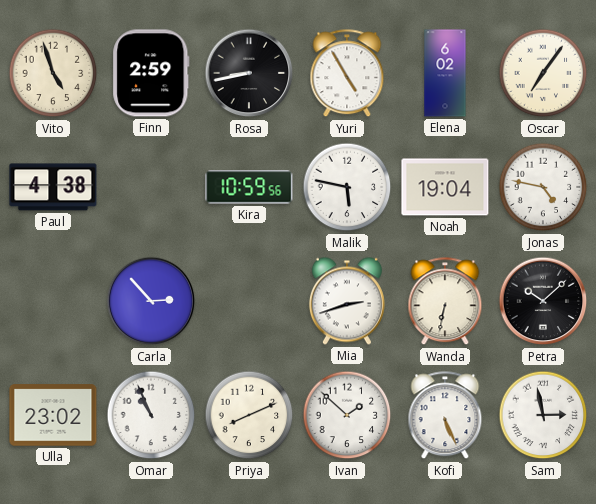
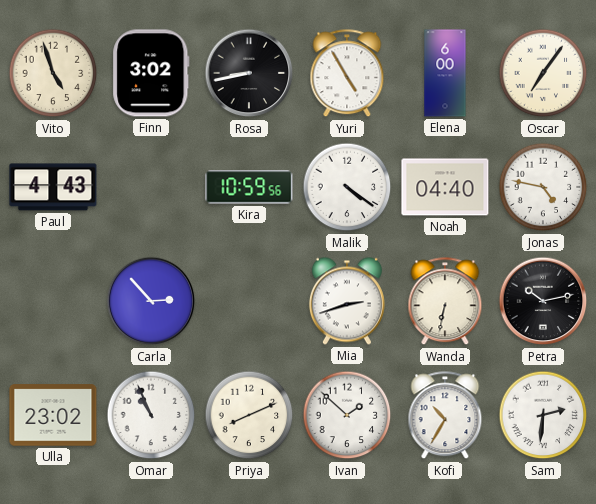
Finn: 2:59 -> 3:02
Elena: 6:02 -> 6:00
Paul: 4:38 -> 4:43
Malik: 5:47 -> 4:21
Noah: 19:04 -> 04:40
Petra: 10:08 -> 10:13
Kofi: 5:26 -> 10:35
Sam: 2:58 -> 2:31
